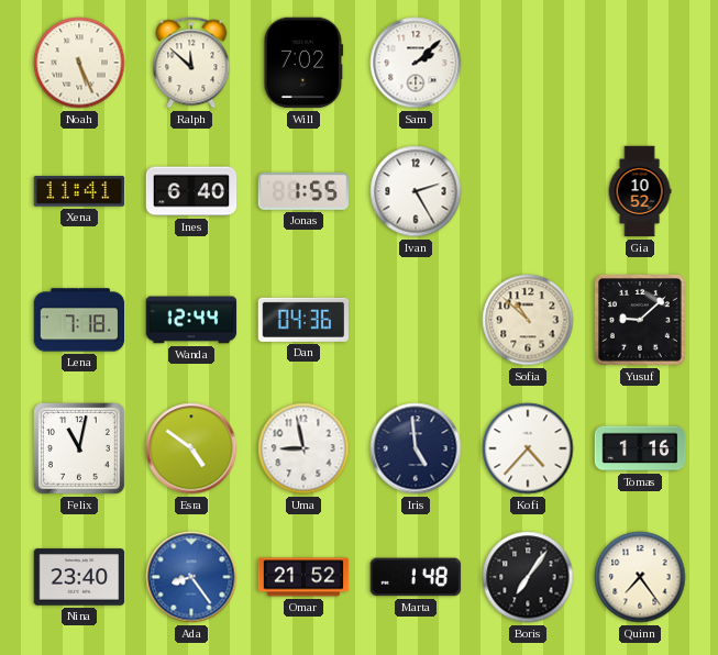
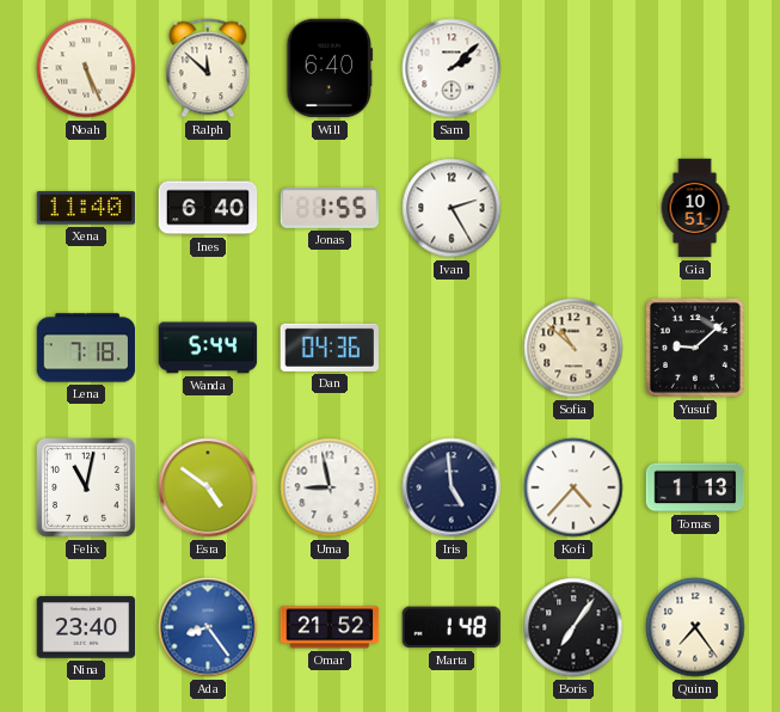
Will: 7:02 -> 6:40
Xena: 11:41 -> 11:40
Gia: 10:52 -> 10:51
Wanda: 12:44 -> 5:44
Tomas: 1:16 -> 1:13
